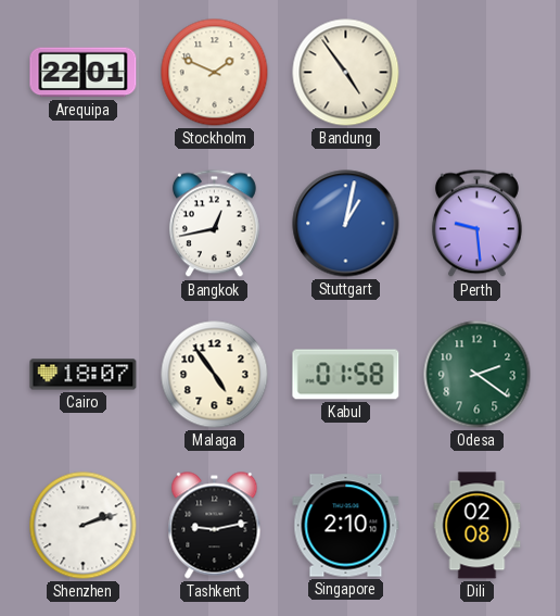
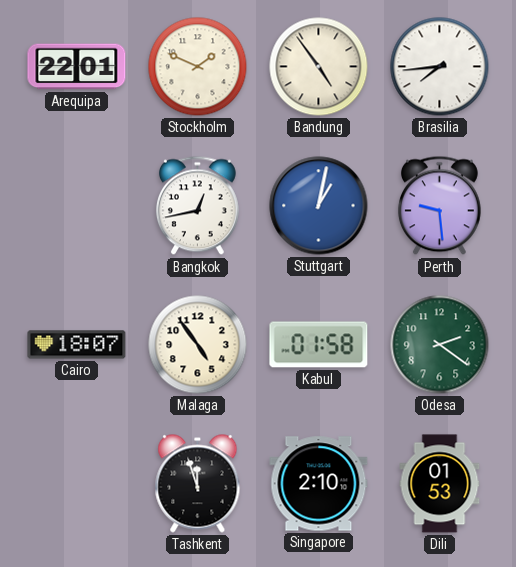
Brasilia: none -> 7:44
Shenzhen: 2:12 -> none
Tashkent: 9:13 -> 11:57
Dili: 02:08 -> 01:53
